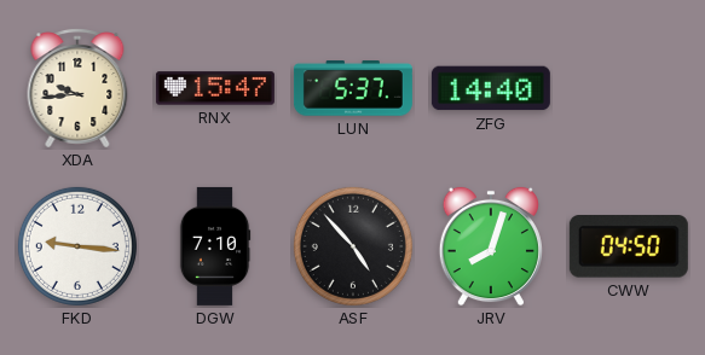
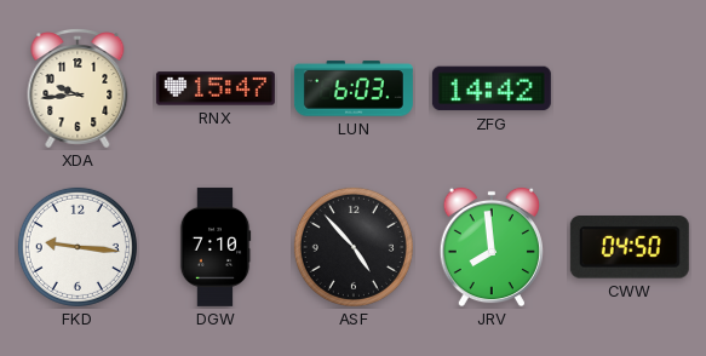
LUN: 5:37 -> 6:03
ZFG: 14:40 -> 14:42
JRV: 8:03 -> 7:59
